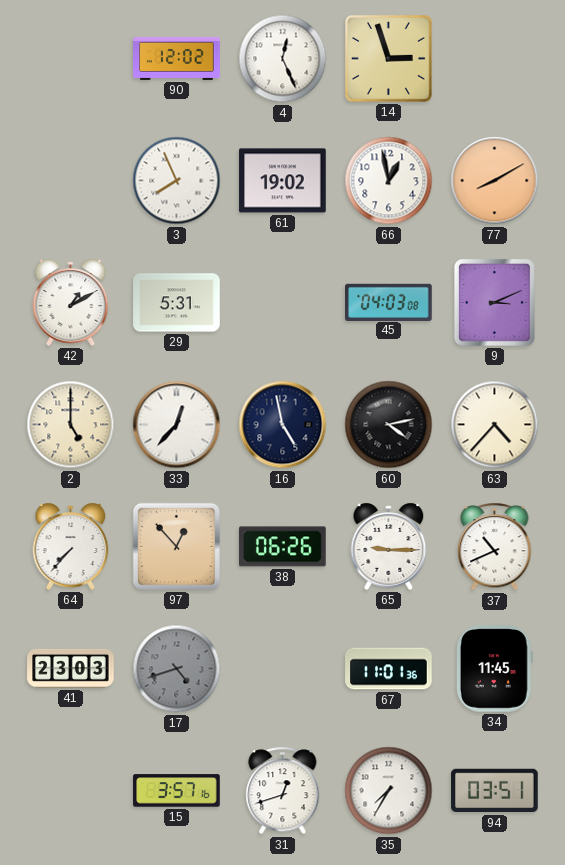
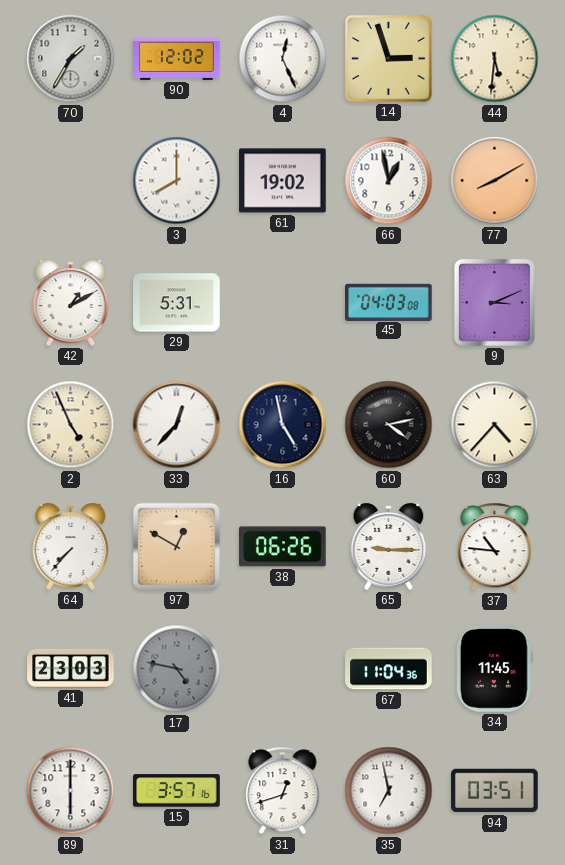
70: none -> 1:35
44: none -> 5:31
3: 7:56 -> 8:00
2: 5:00 -> 4:56
97: 12:53 -> 12:50
37: 10:41 -> 10:46
17: 4:42 -> 4:47
67: 11:01 -> 11:04
89: none -> 6:00
35: 7:35 -> 6:58
